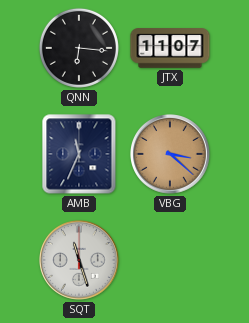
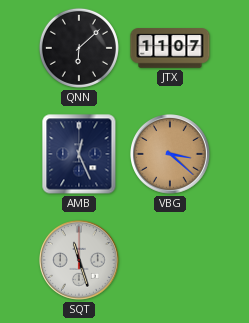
QNN: 6:16 -> 6:08
AMB: 11:34 -> 12:26
